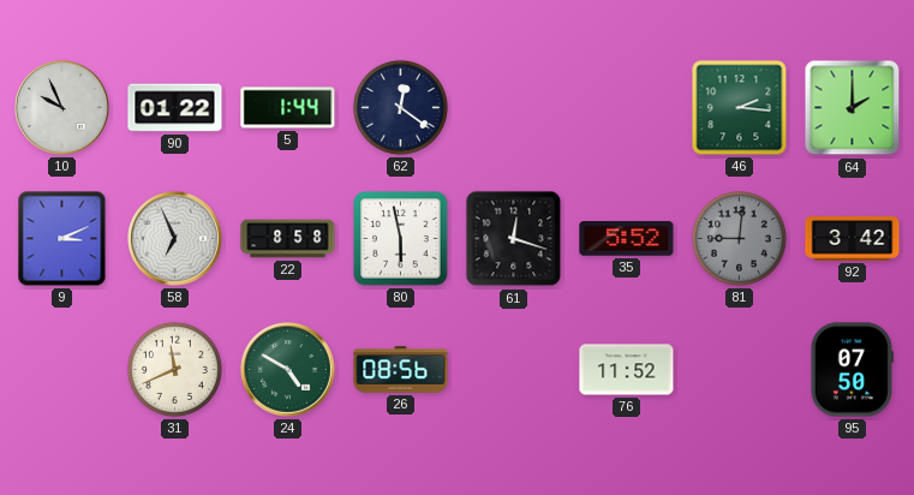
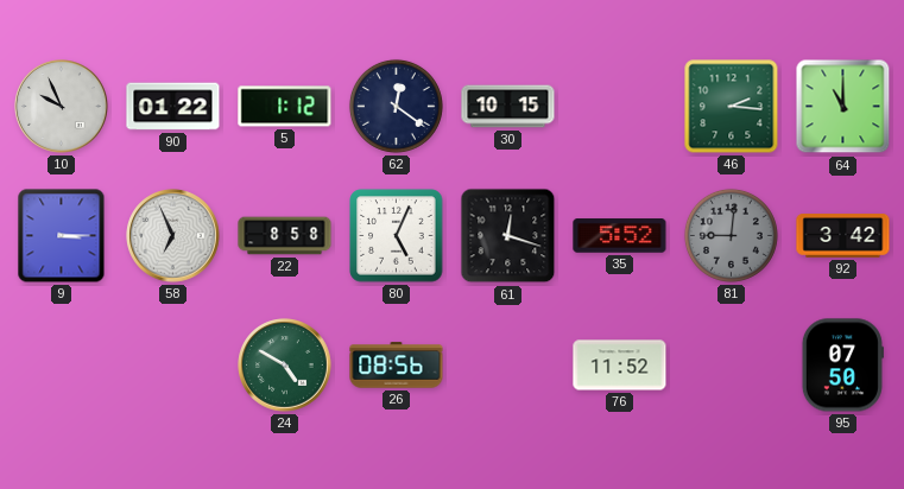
5: 1:44 -> 1:12
30: none -> 10:15
64: 2:00 -> 11:00
9: 3:11 -> 3:15
80: 5:58 -> 5:04
31: 11:41 -> none
